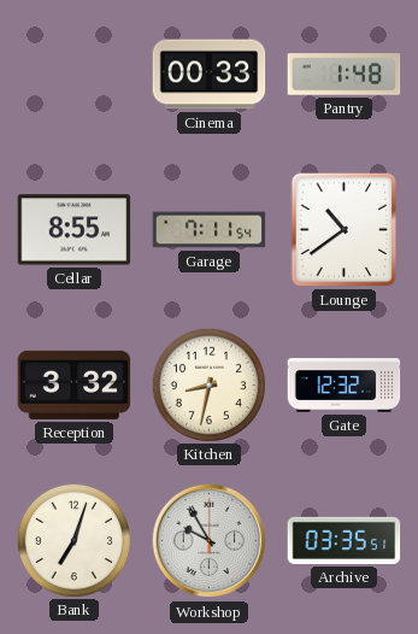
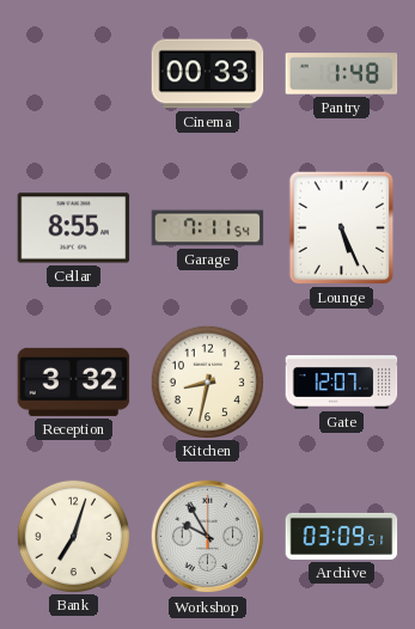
Lounge: 10:39 -> 5:26
Gate: 12:32 -> 12:07
Archive: 03:35 -> 03:09
